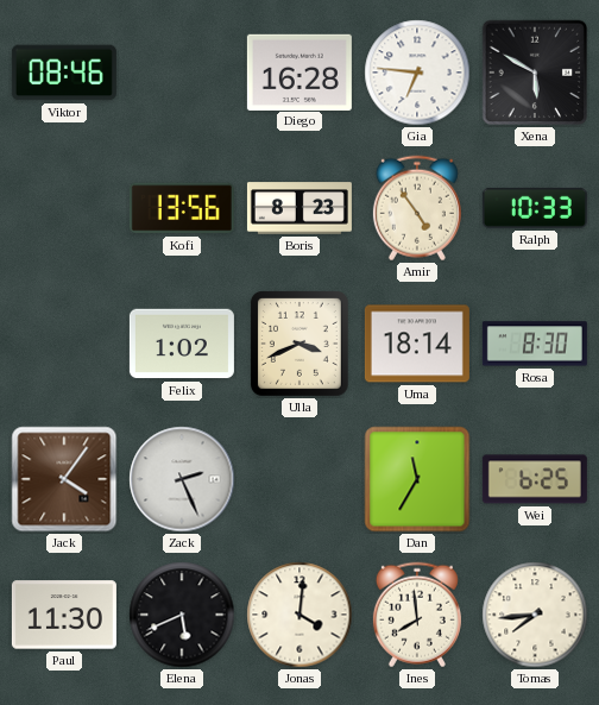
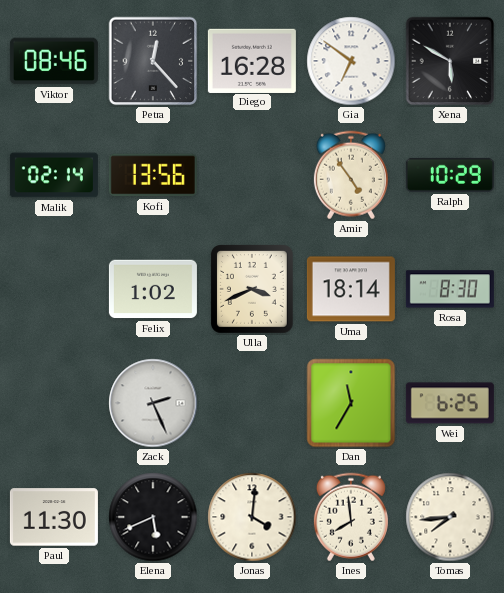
Petra: none -> 12:23
Gia: 6:46 -> 6:51
Malik: none -> 02:14
Boris: 8:23 -> none
Ralph: 10:33 -> 10:29
Jack: 4:06 -> none
